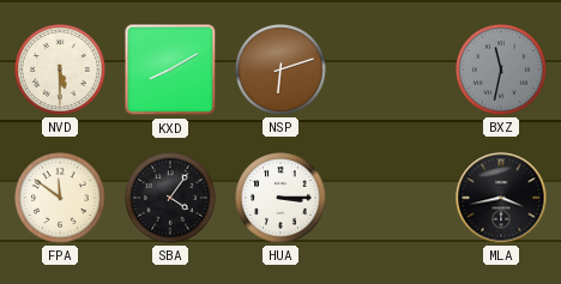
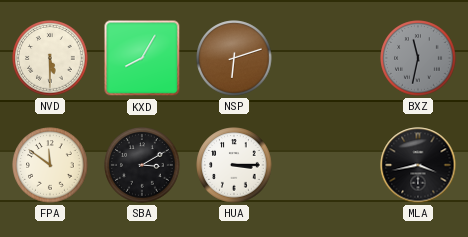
KXD: 8:10 -> 8:05
SBA: 4:06 -> 3:10
